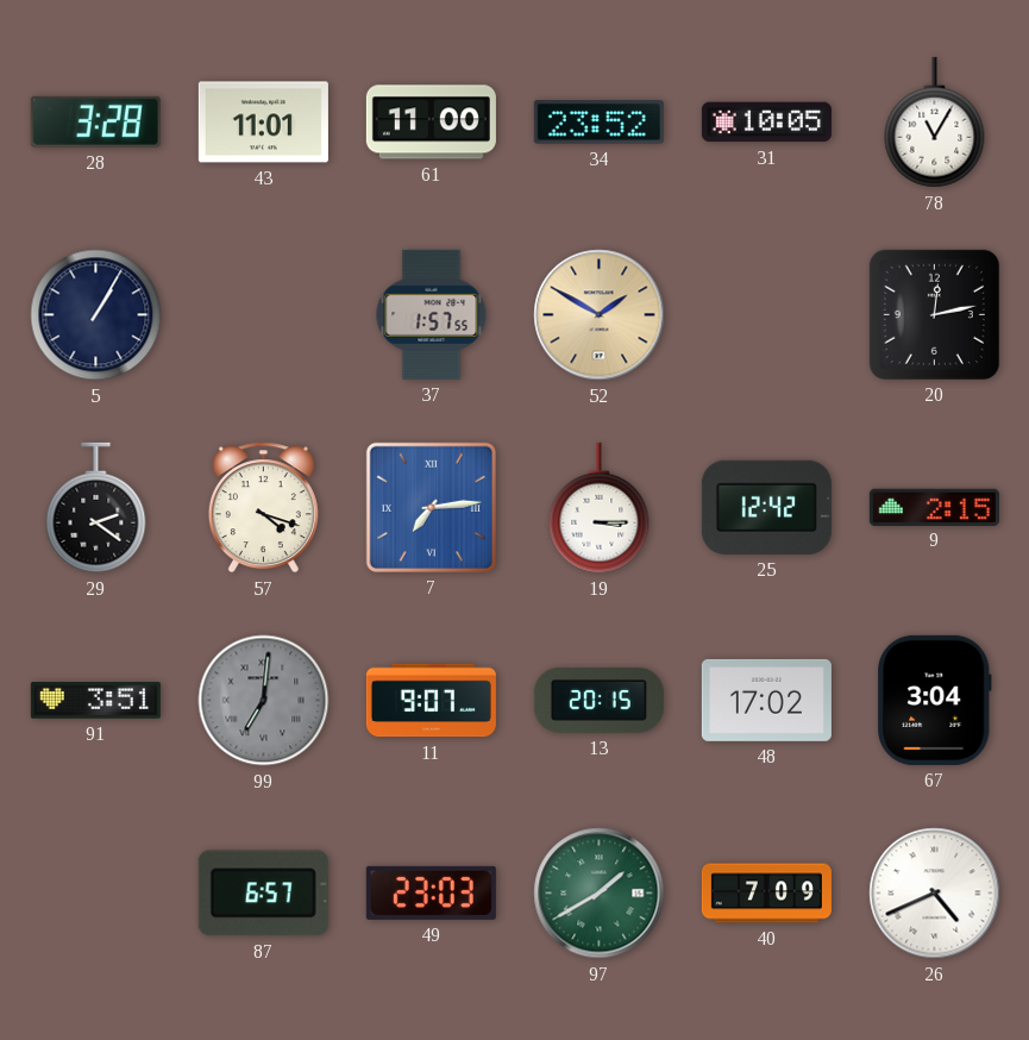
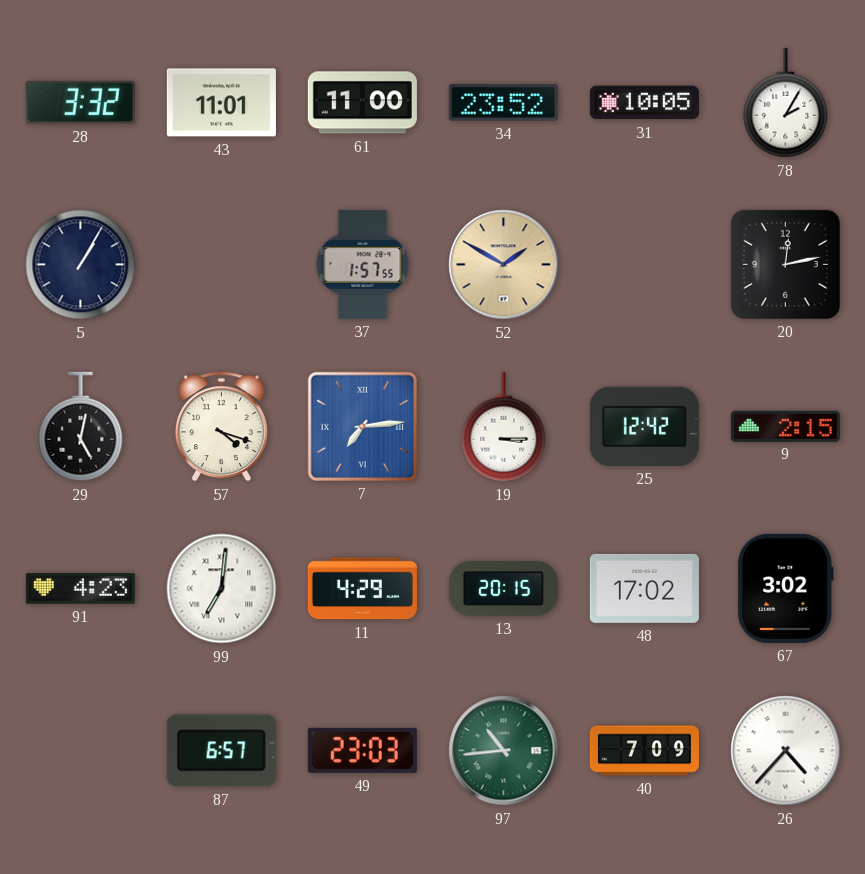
28: 3:28 -> 3:32
78: 11:05 -> 2:05
29: 2:21 -> 5:02
91: 3:51 -> 4:23
99 dial: grey -> white
11: 9:07 -> 4:29
67: 3:04 -> 3:02
97: 1:40 -> 10:44
26: 4:41 -> 4:37
